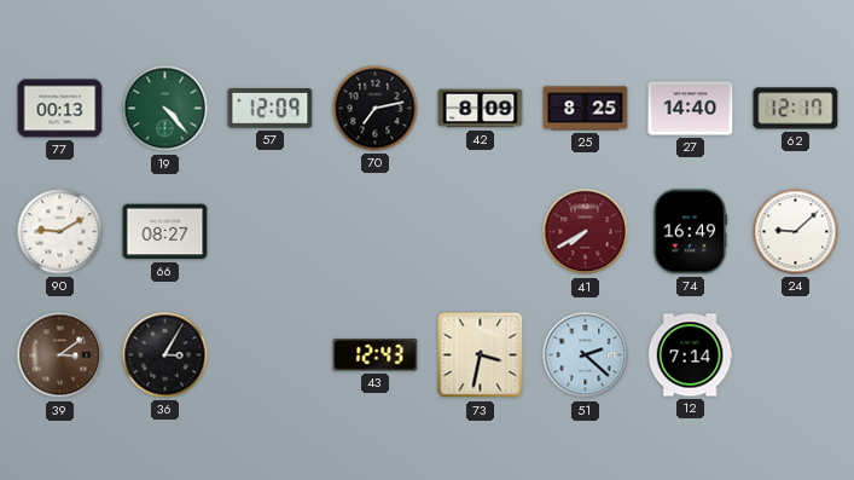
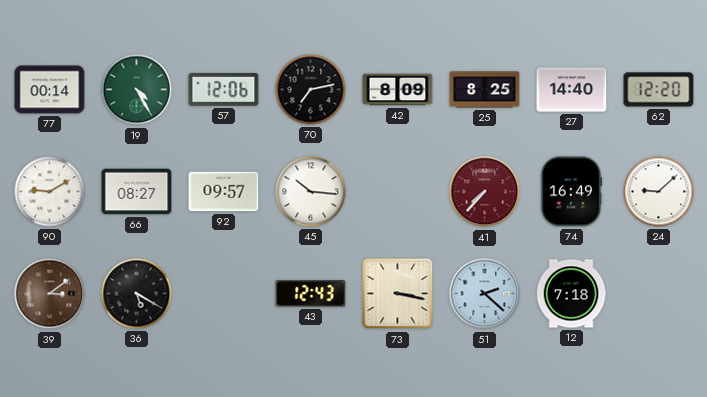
77: 00:13 -> 00:14
19: 4:23 -> 4:25
57: 12:09 -> 12:06
62: 12:17 -> 12:20
92: none -> 09:57
45: none -> 10:16
41: 7:40 -> 7:37
36: 3:05 -> 5:20
73: 3:32 -> 3:17
12: 7:14 -> 7:18
